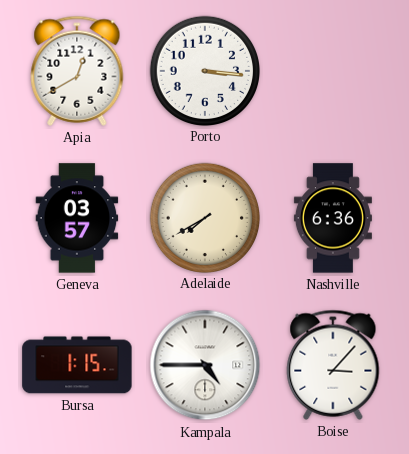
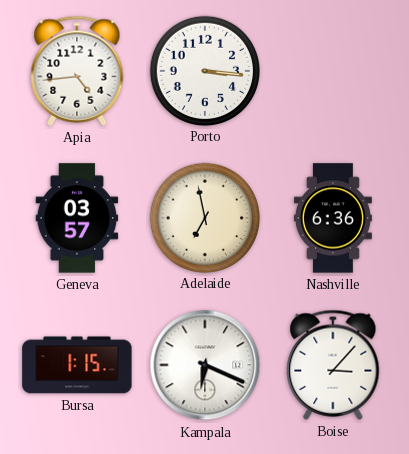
Apia: 12:40 -> 4:44
Adelaide: 7:40 -> 6:58
Kampala: 4:45 -> 6:19
